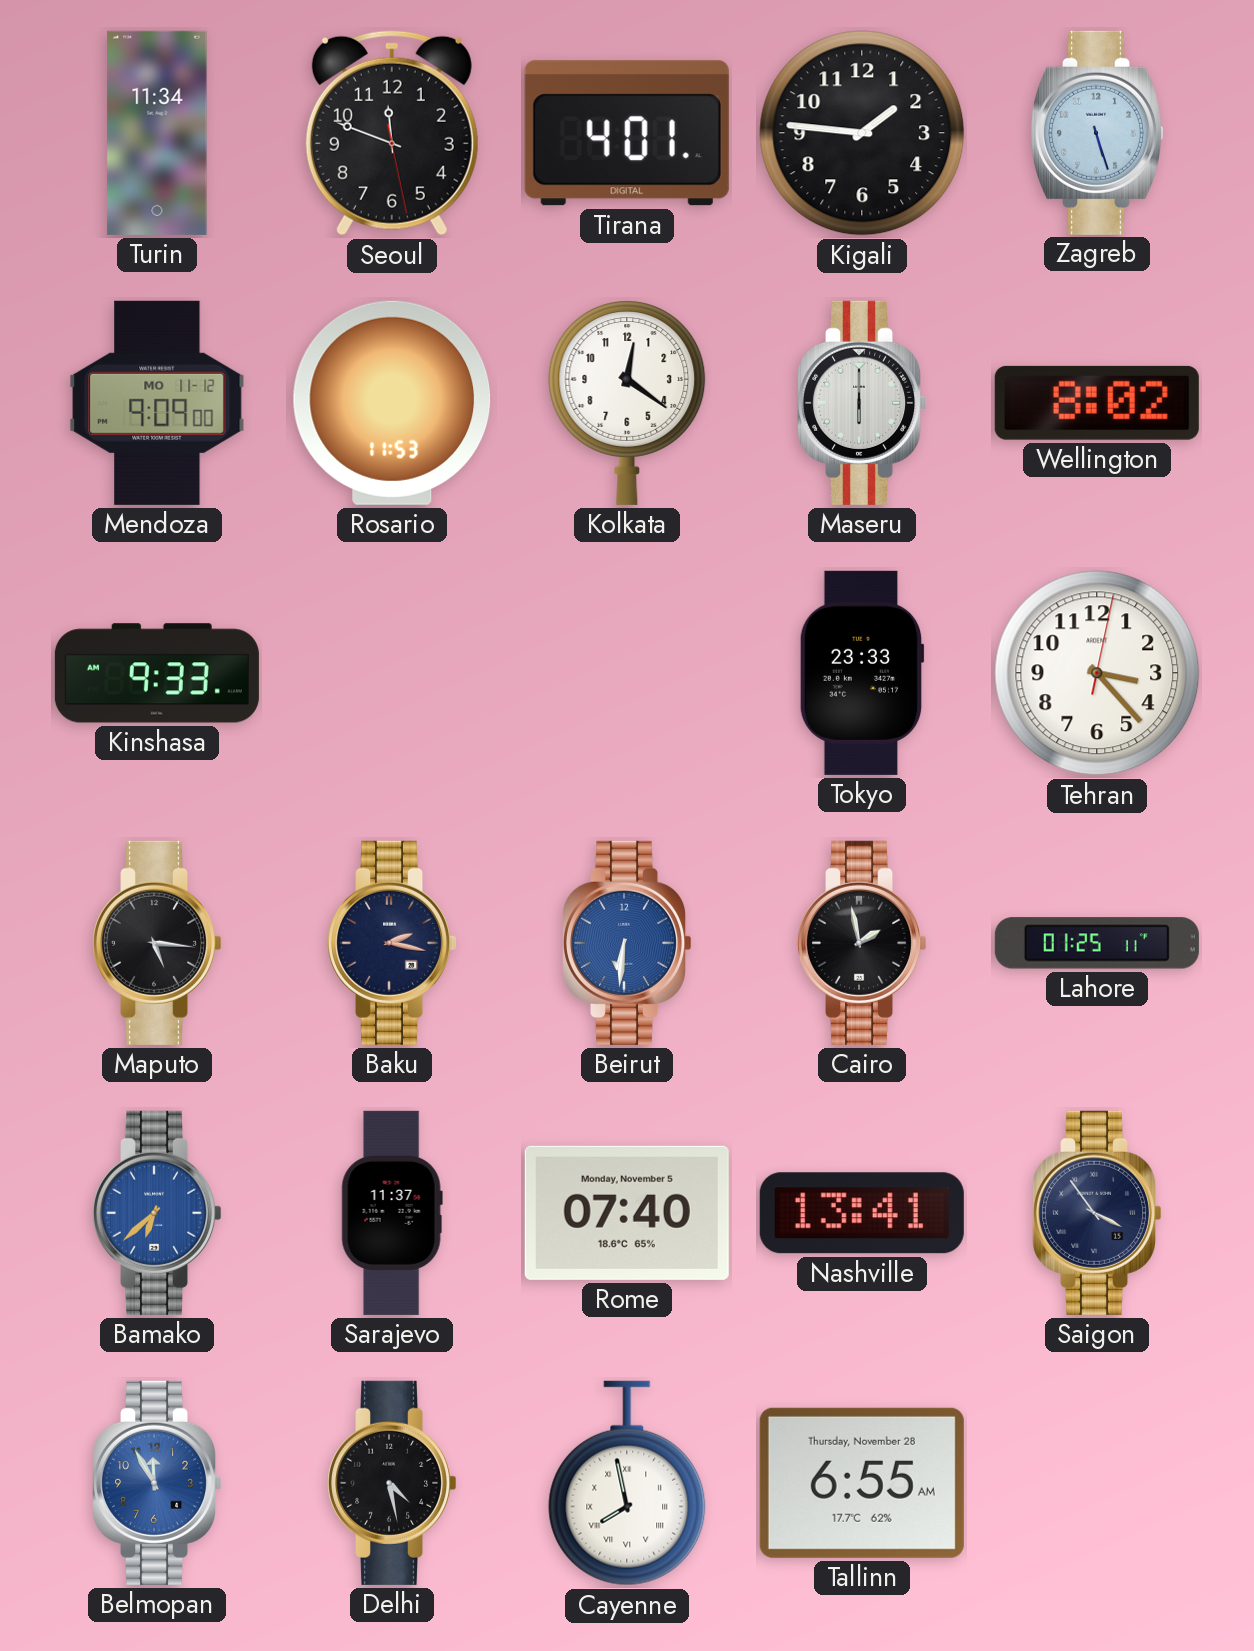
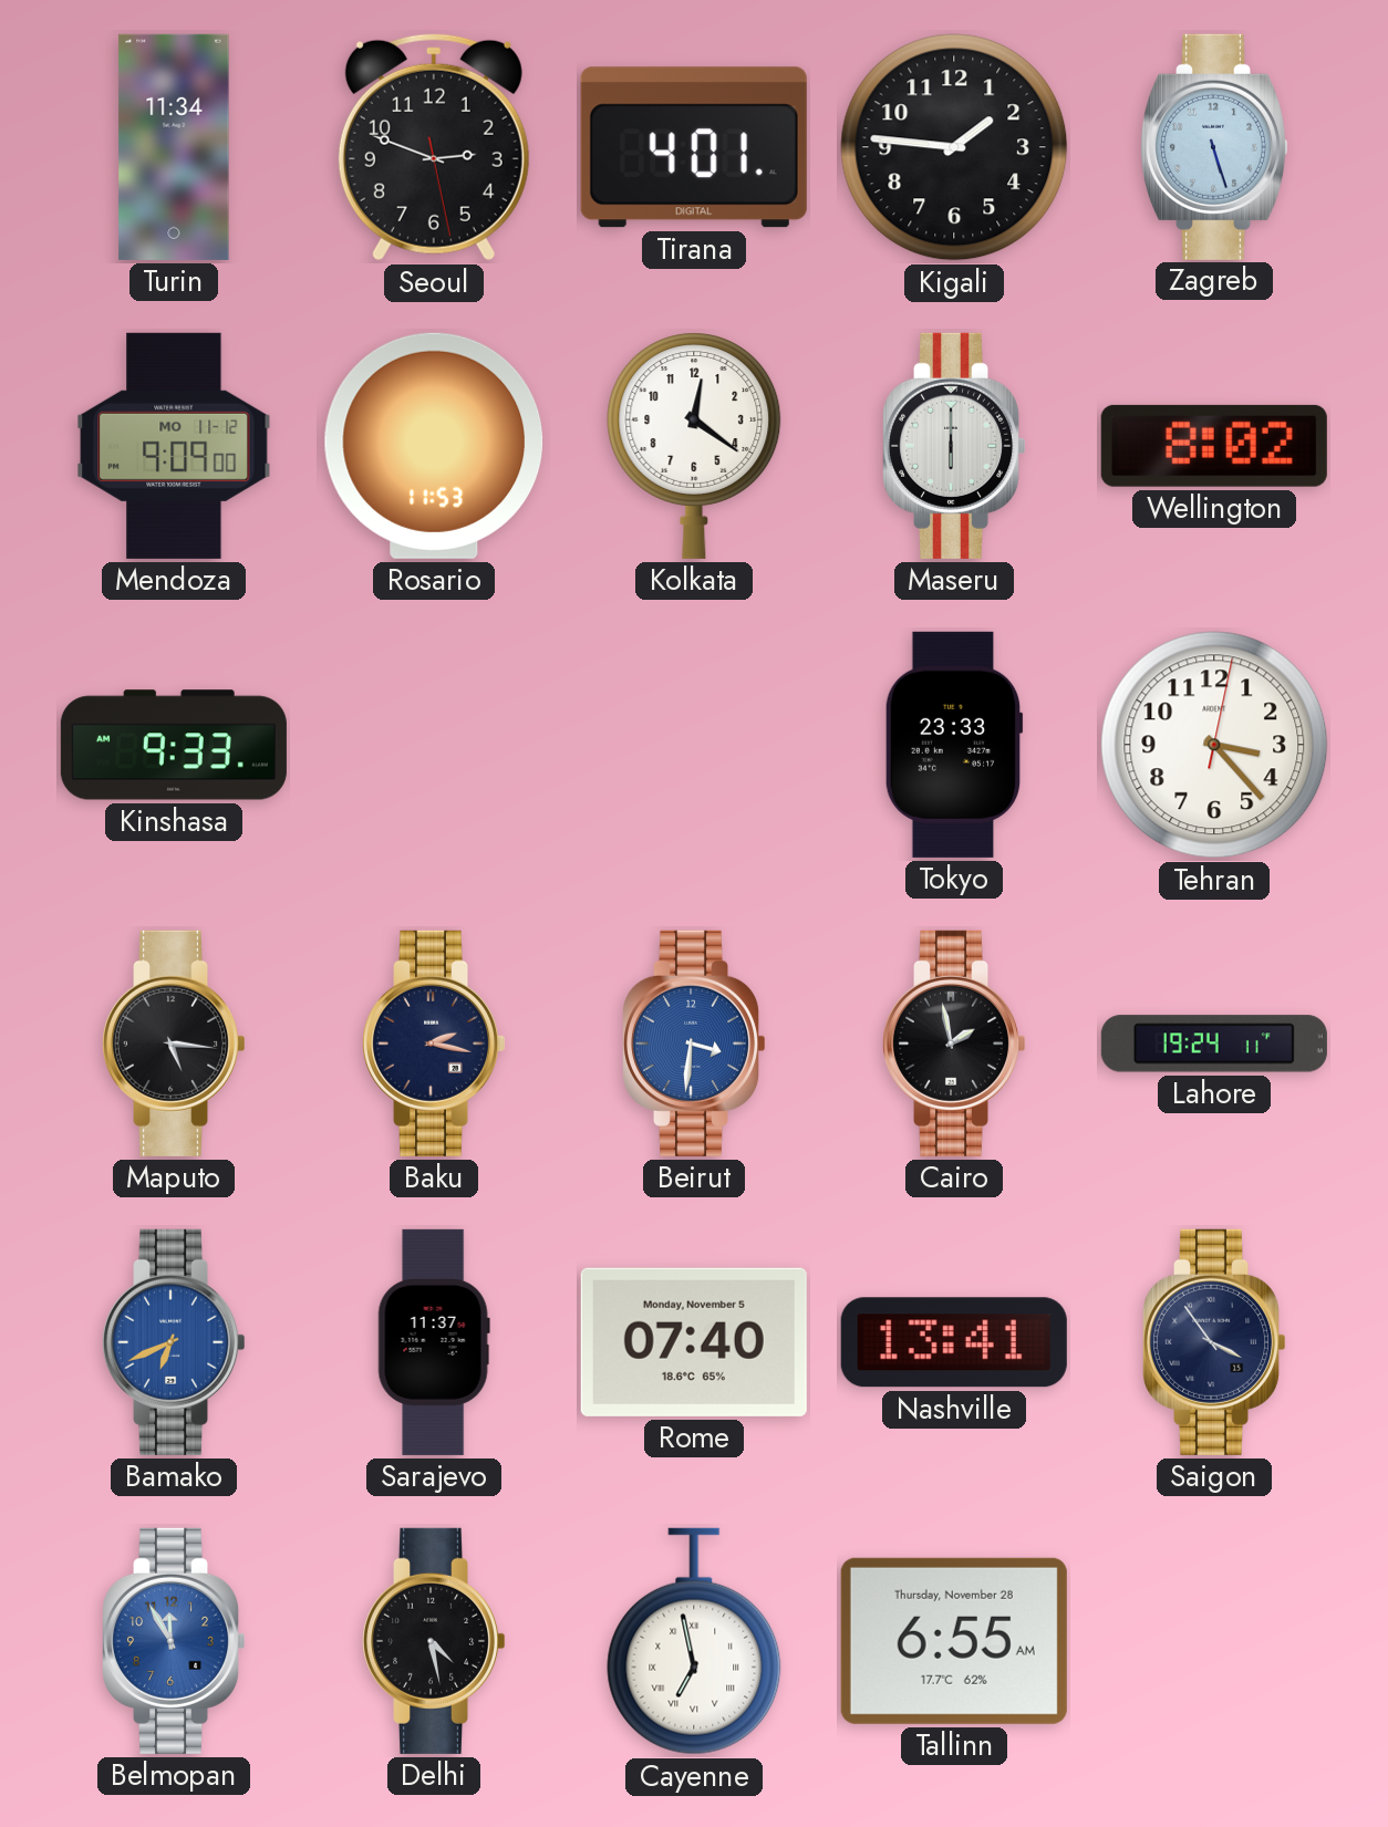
Seoul: 11:48 -> 2:48
Beirut: 6:31 -> 3:31
Lahore: 01:25 -> 19:24
Bamako: 6:38 -> 6:41
Cayenne: 7:58 -> 6:58
